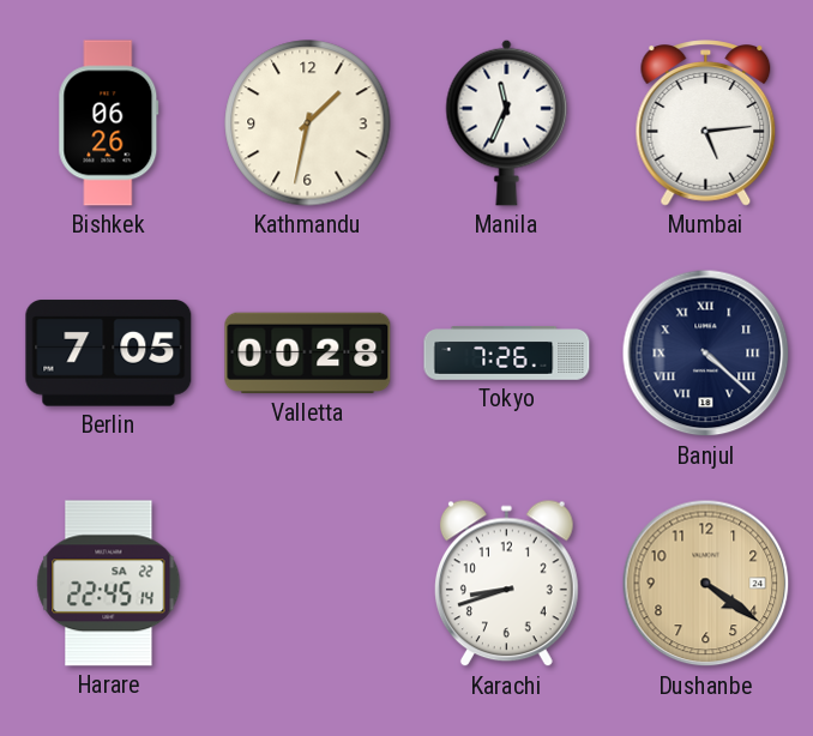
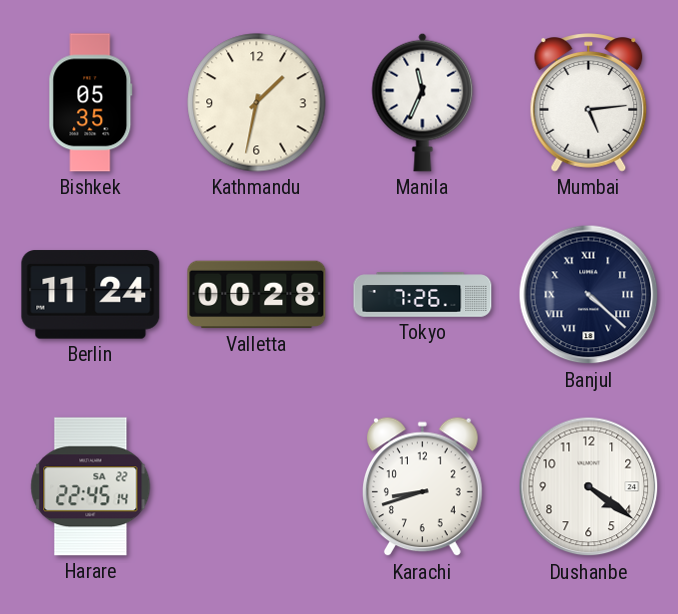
Bishkek: 06:26 -> 05:35
Berlin: 7:05 -> 11:24
Dushanbe dial: champagne -> white
